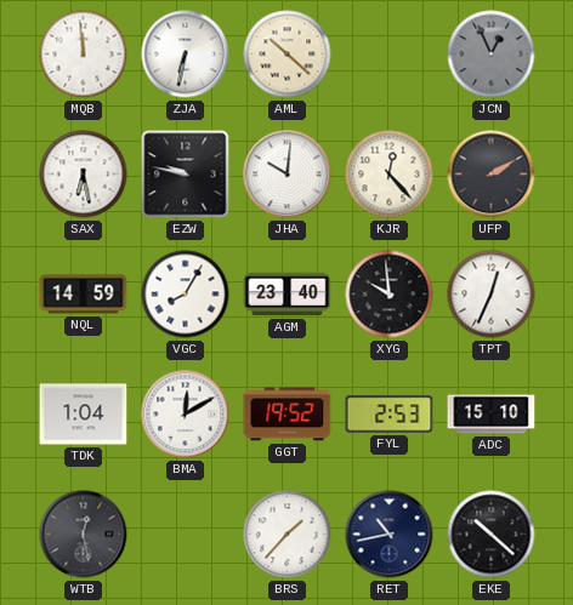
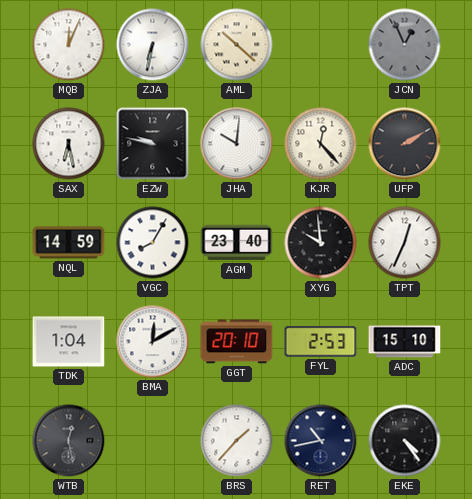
MQB: 11:59 -> 12:04
GGT: 19:52 -> 20:10
EKE: 10:22 -> 4:24
